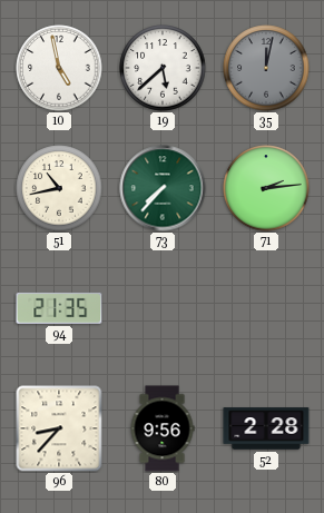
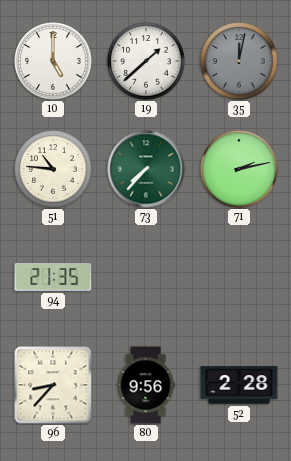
10: 4:58 -> 5:00
19: 5:38 -> 1:38
51: 10:43 -> 10:46
71: 2:14 -> 2:13
